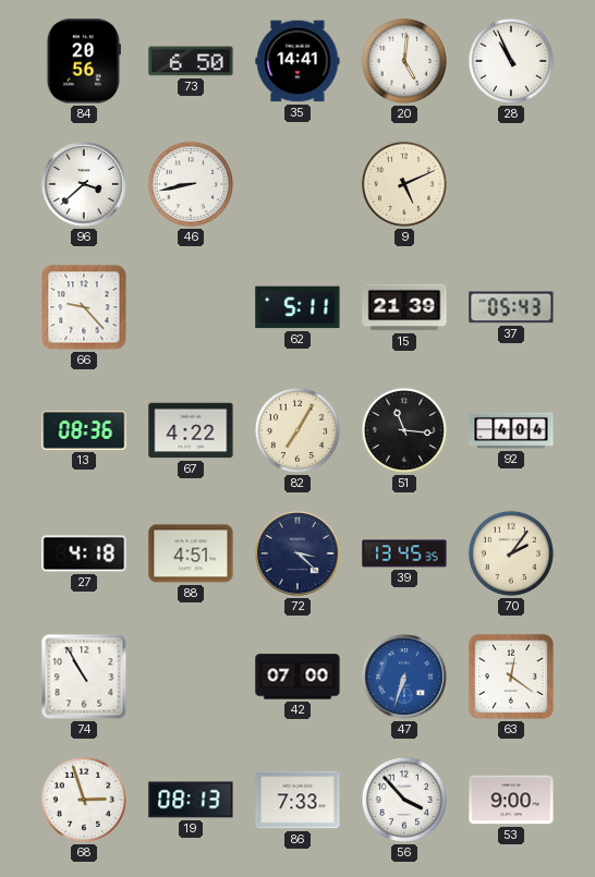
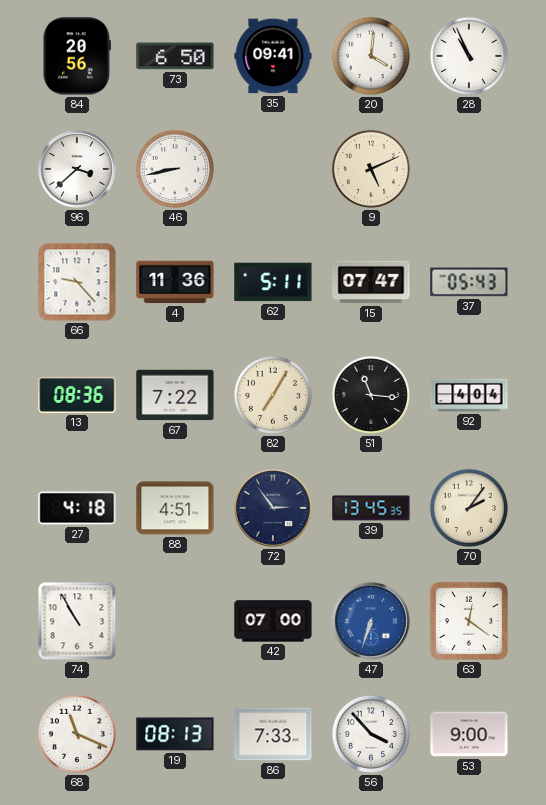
35: 14:41 -> 09:41
20: 5:01 -> 4:01
4: none -> 11:36
15: 21:39 -> 07:47
67: 4:22 -> 7:22
72: 3:22 -> 2:54
68: 2:57 -> 11:19
